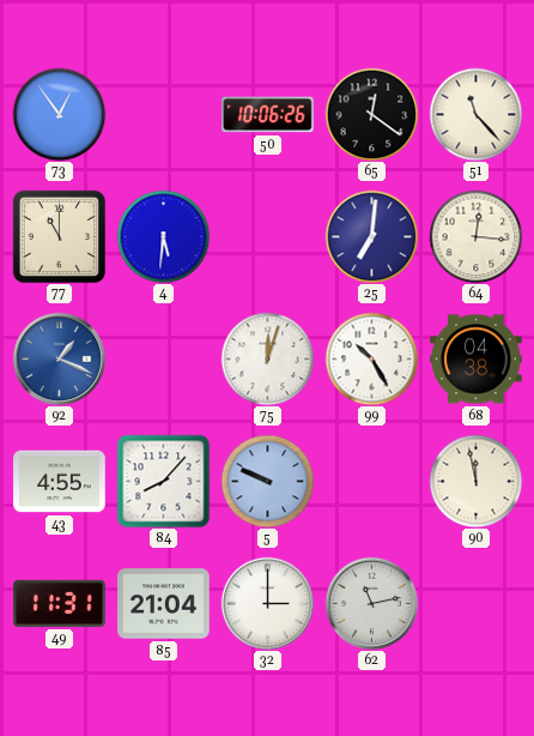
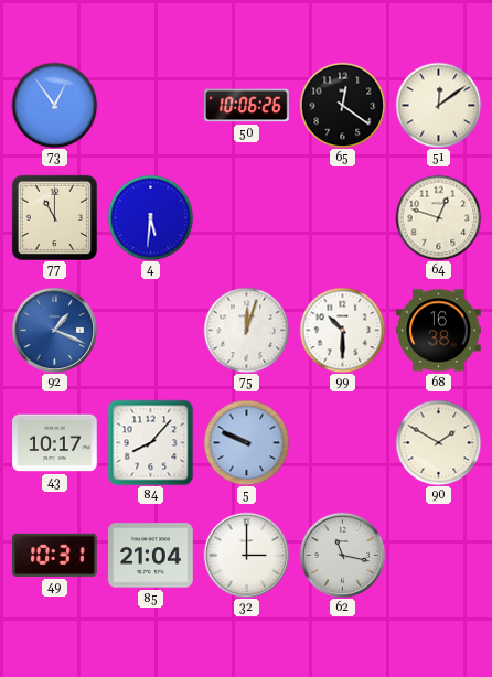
51: 11:23 -> 12:09
25: 7:01 -> none
64: 12:16 -> 12:48
99: 10:25 -> 10:30
68: 04:38 -> 16:38
43: 4:55 -> 10:17
90: 11:58 -> 1:50
49: 11:31 -> 10:31
62: 11:13 -> 11:17
